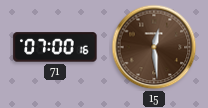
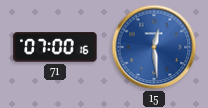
15 dial: brown -> blue
